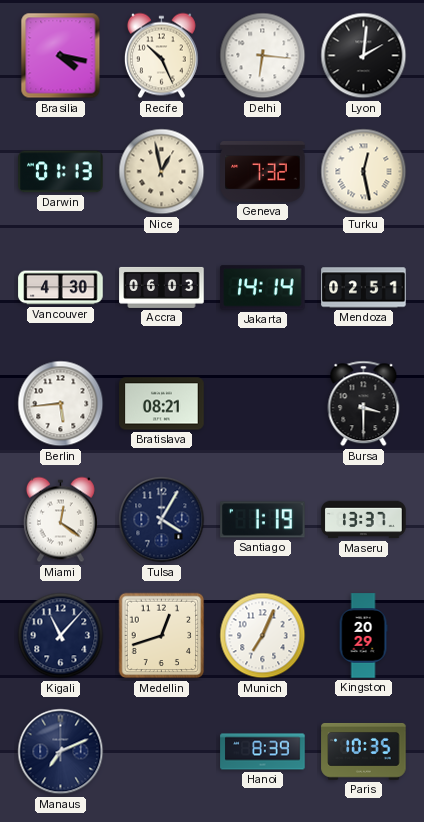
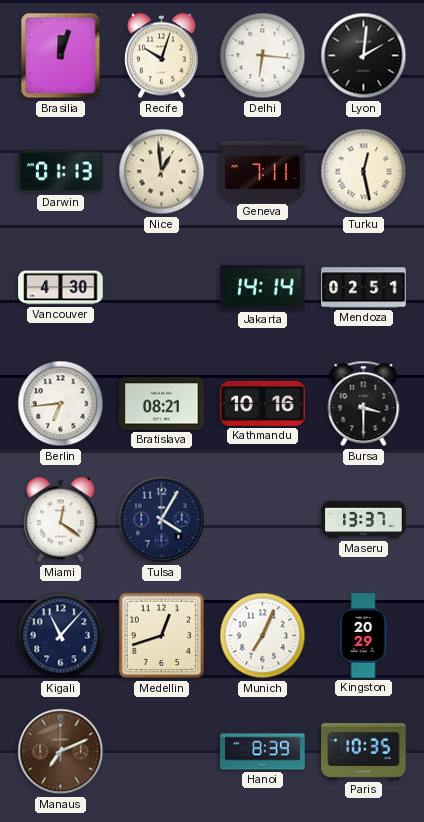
Brasilia: 4:17 -> 12:03
Recife: 10:26 -> 10:03
Nice: 12:58 -> 12:59
Geneva: 7:32 -> 7:11
Accra: 06:03 -> none
Berlin: 5:44 -> 6:44
Kathmandu: none -> 10:16
Santiago: 1:19 -> none
Manaus dial: navy -> brown
